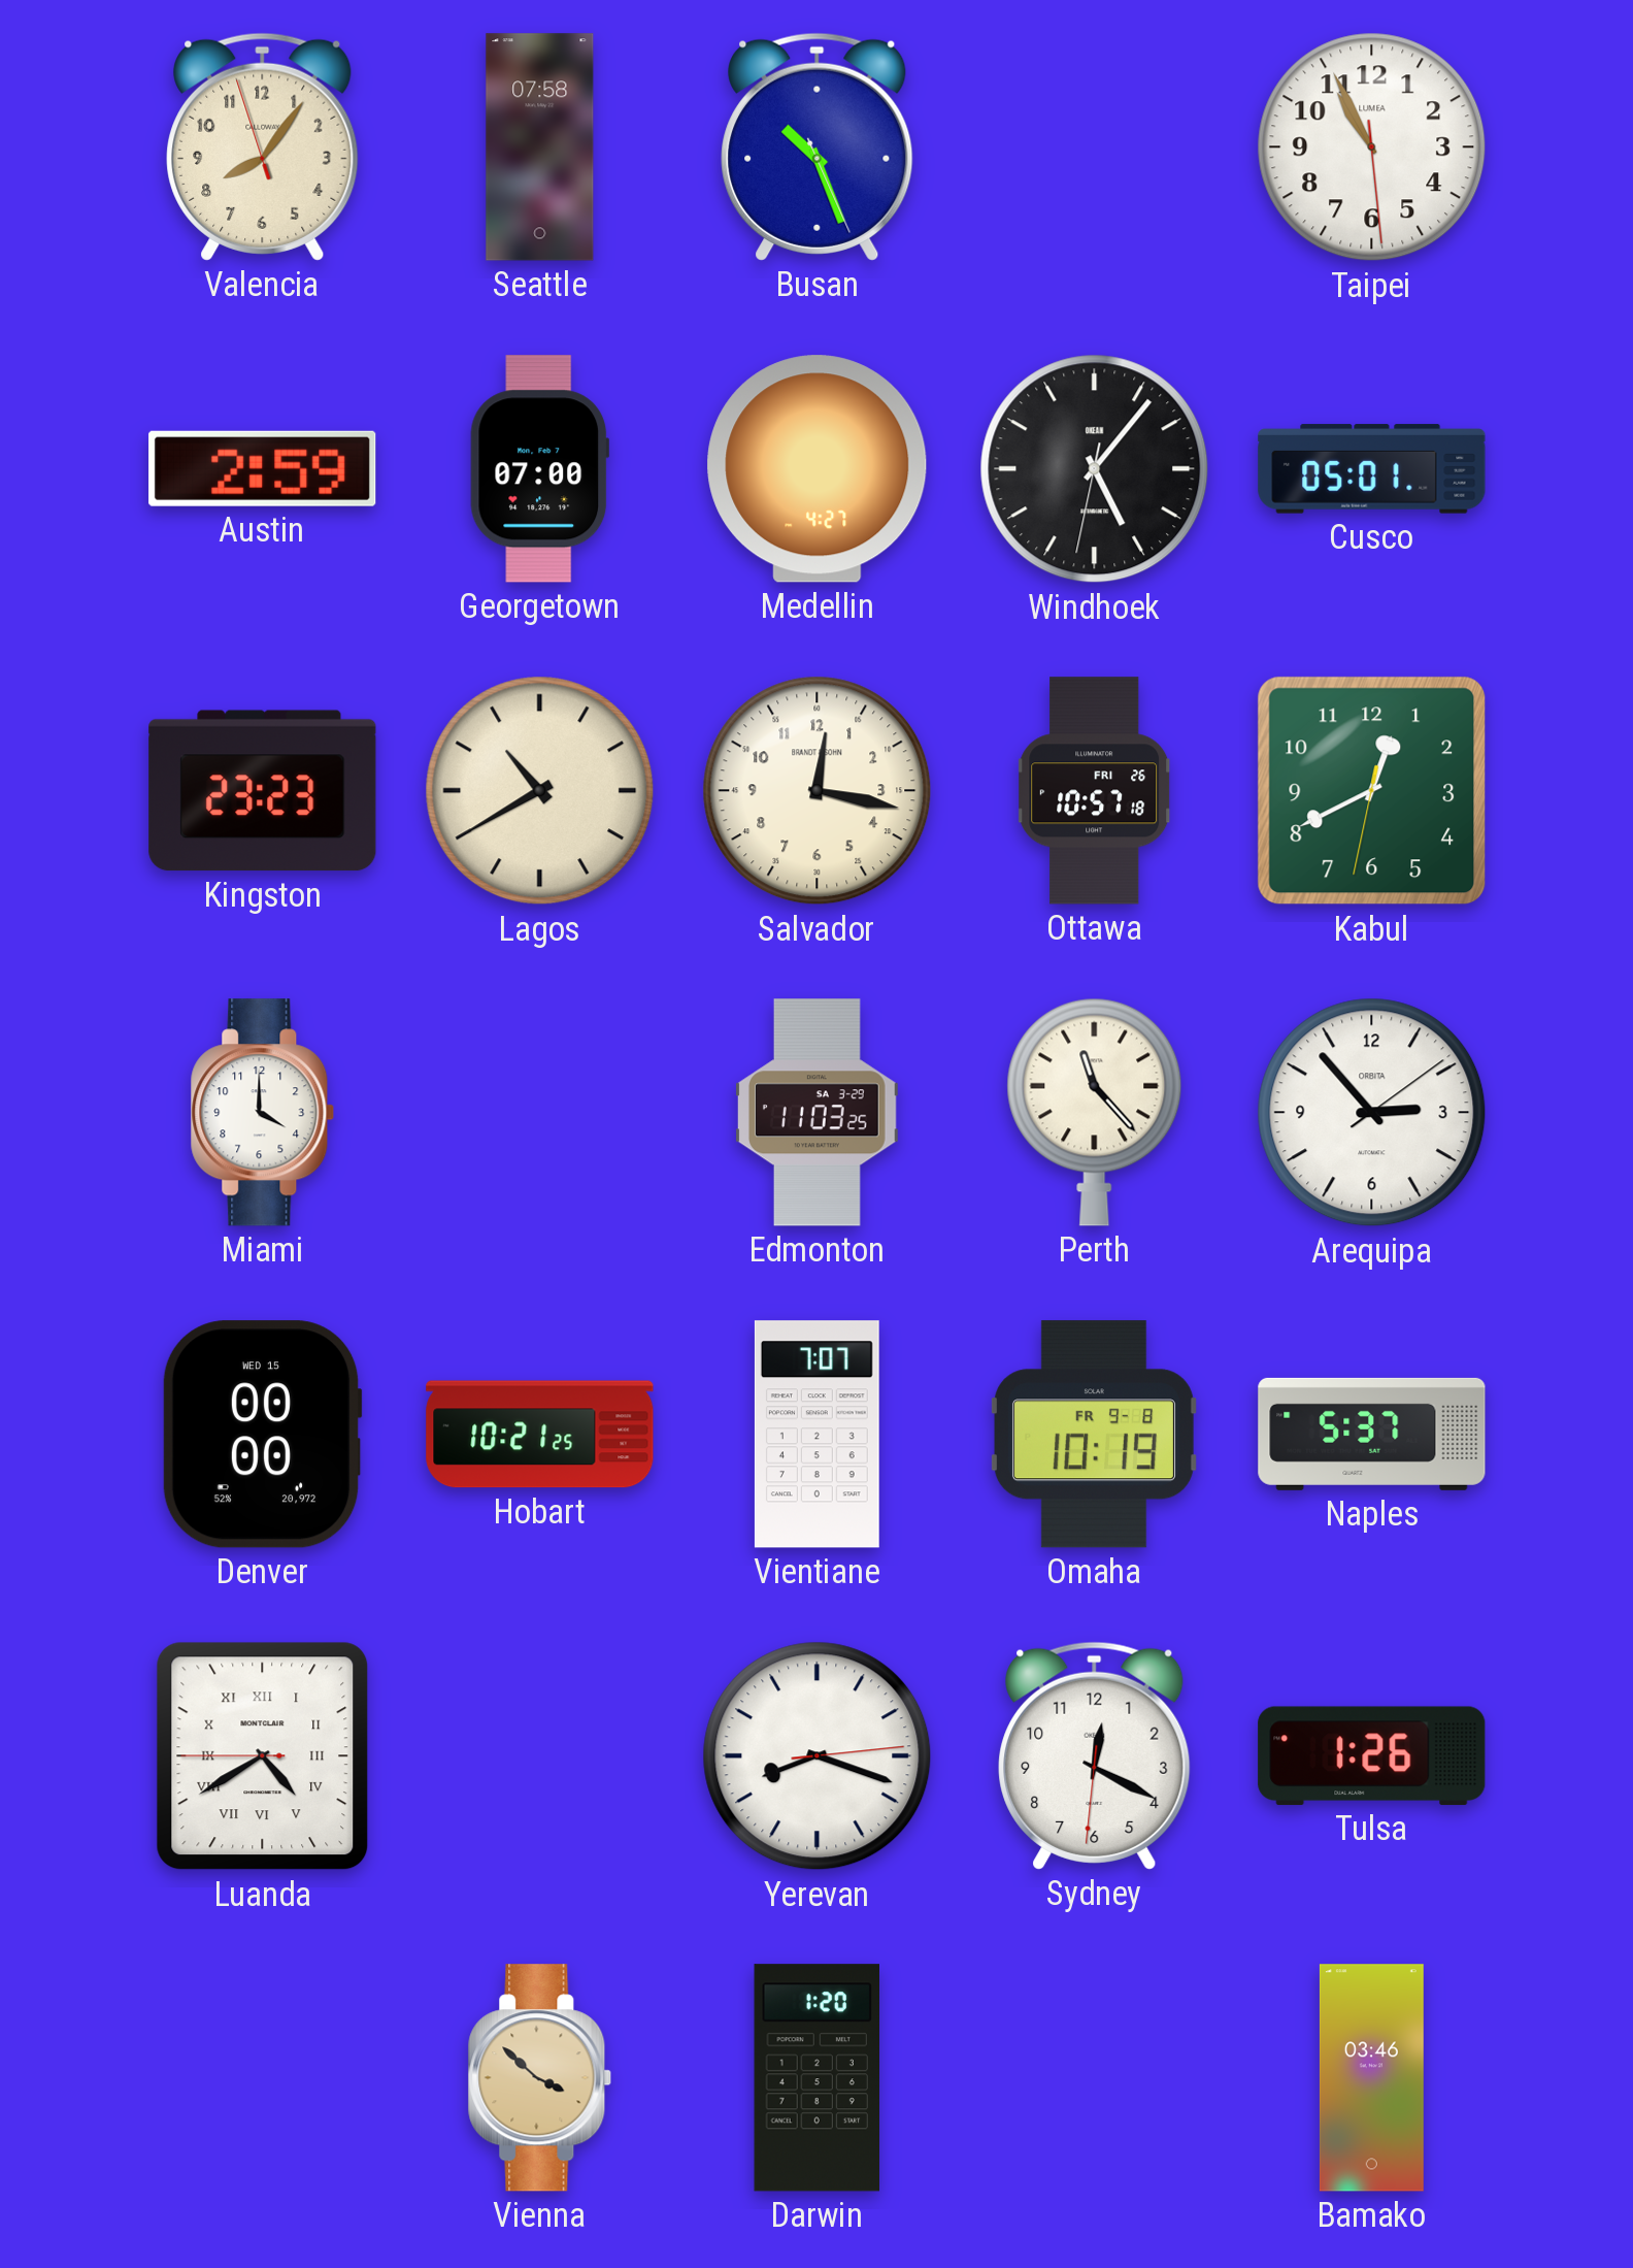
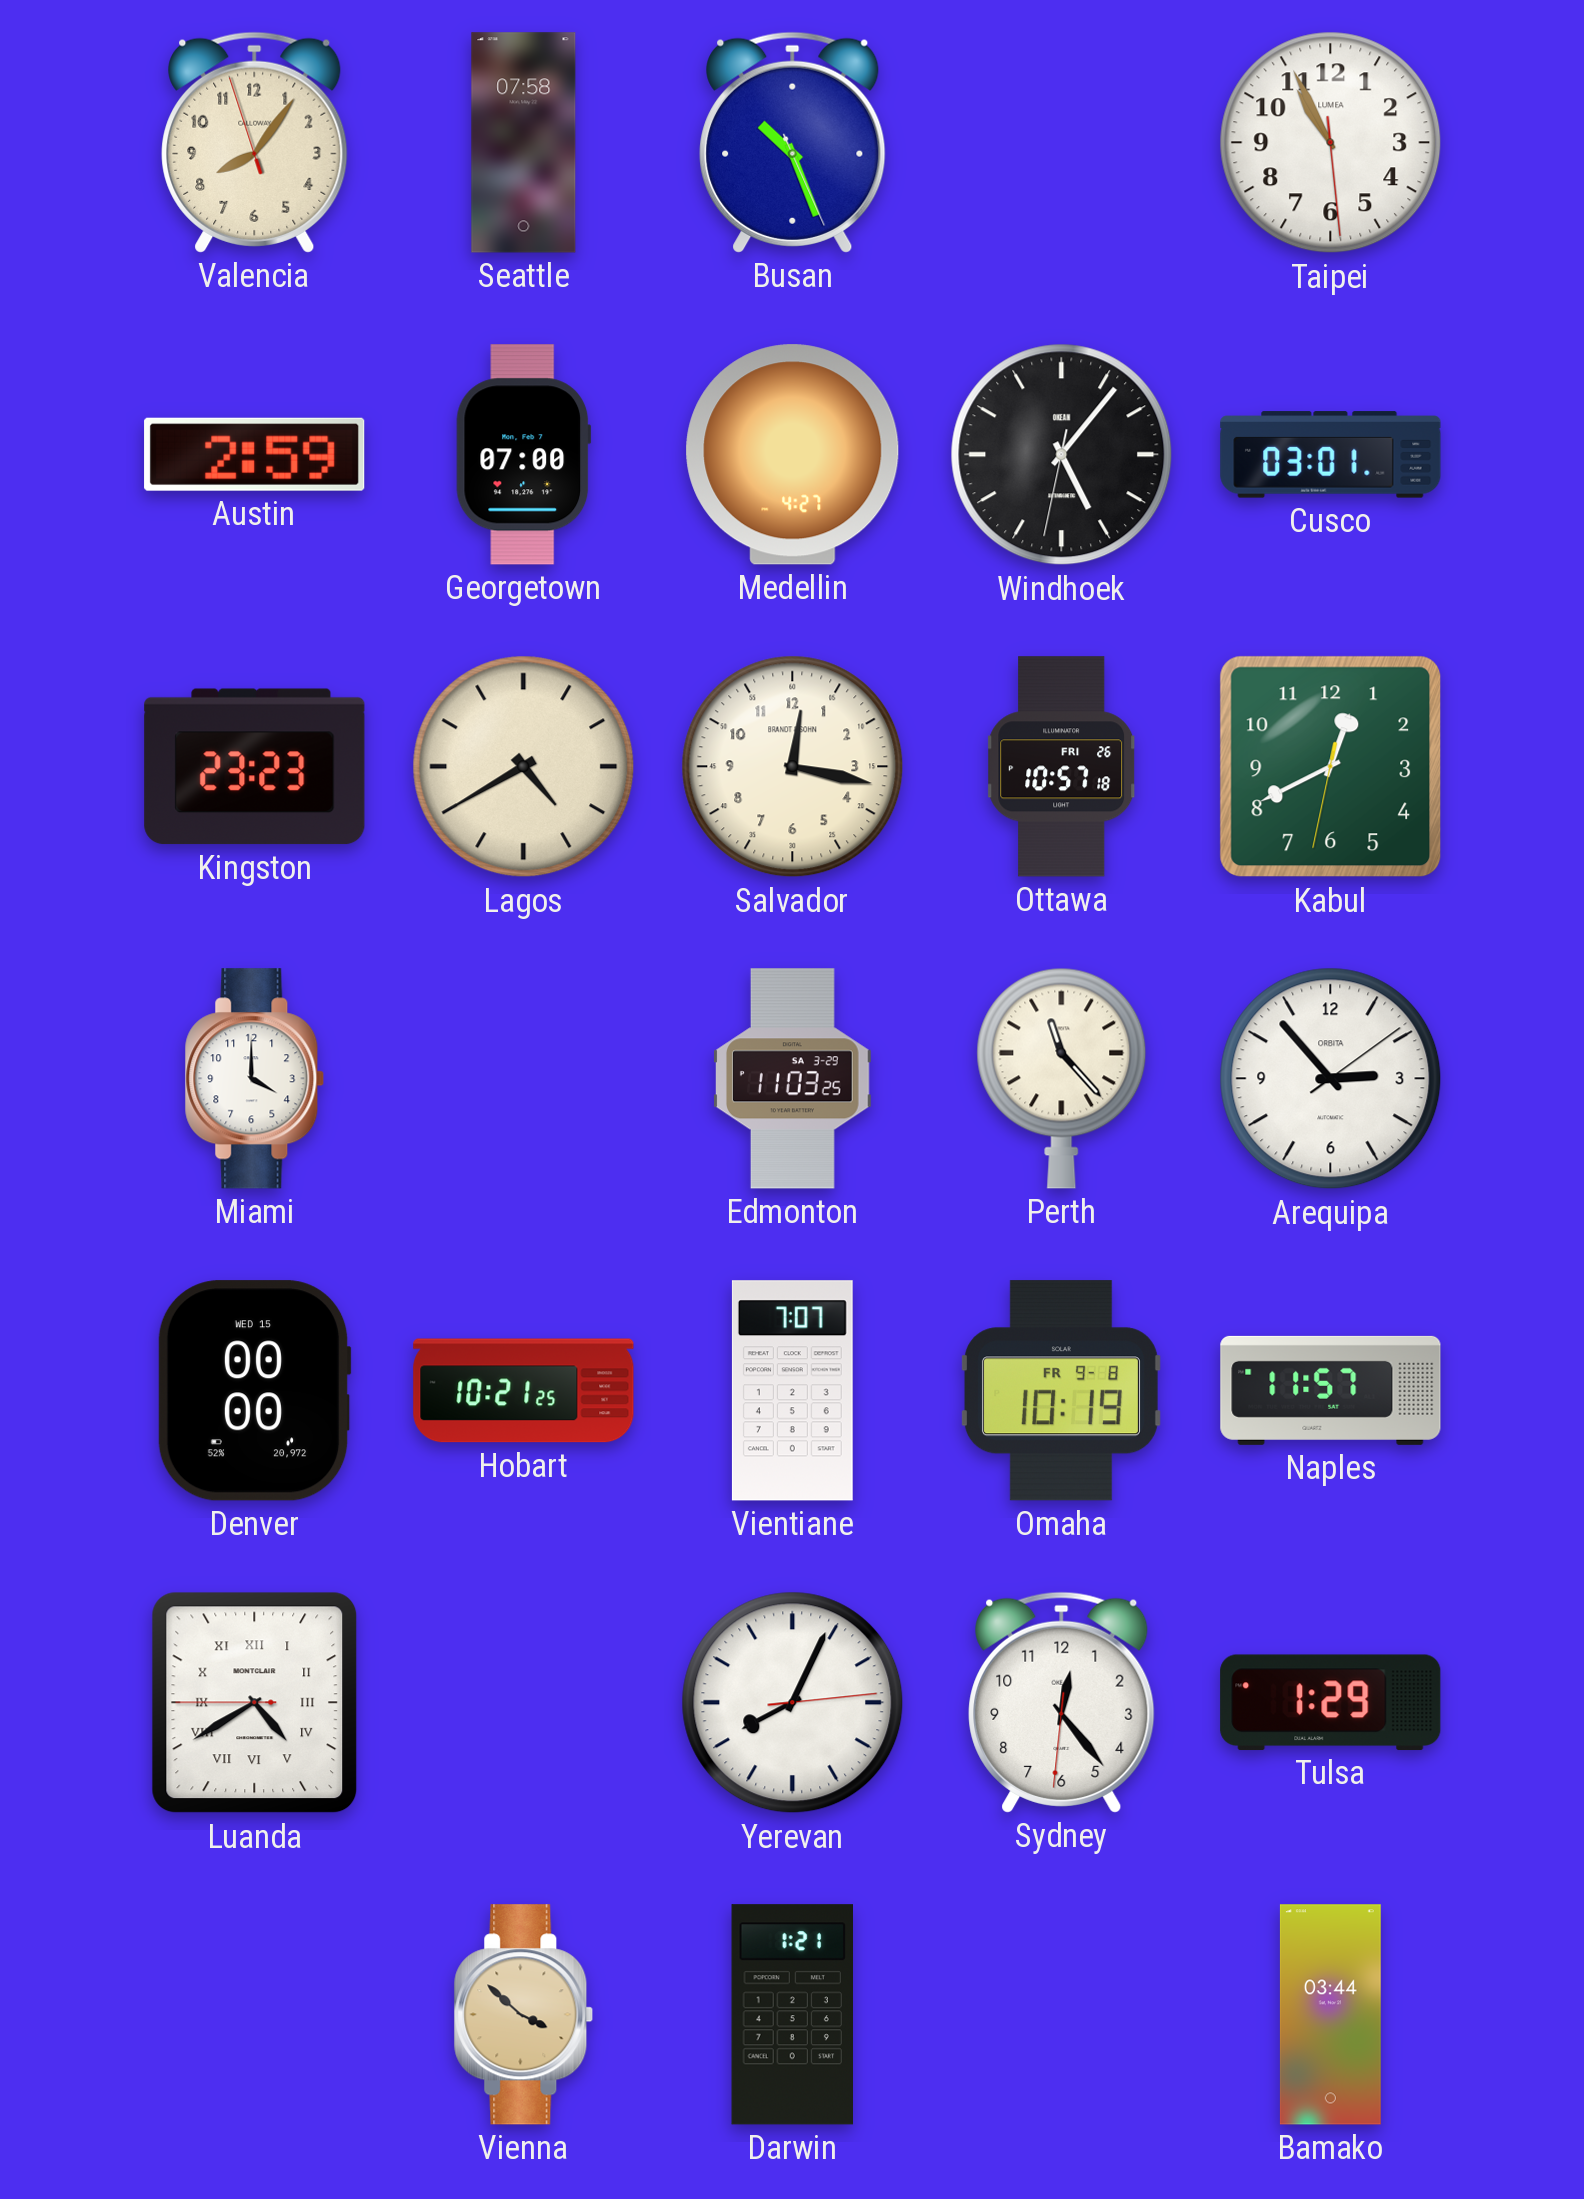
Cusco: 05:01 -> 03:01
Lagos: 10:40 -> 4:40
Naples: 5:37 -> 11:57
Yerevan: 8:18 -> 8:04
Sydney: 12:19 -> 12:23
Tulsa: 1:26 -> 1:29
Darwin: 1:20 -> 1:21
Bamako: 03:46 -> 03:44
